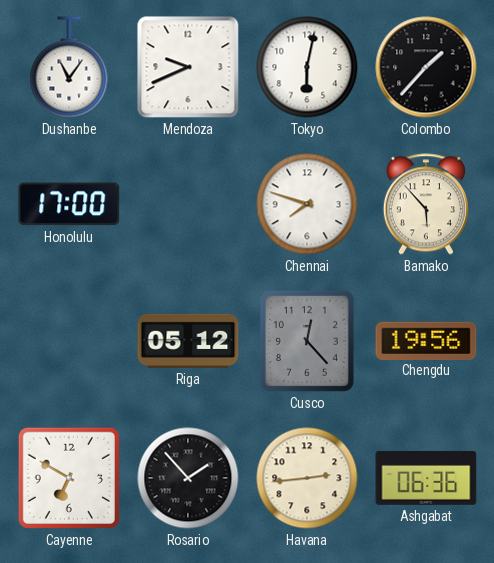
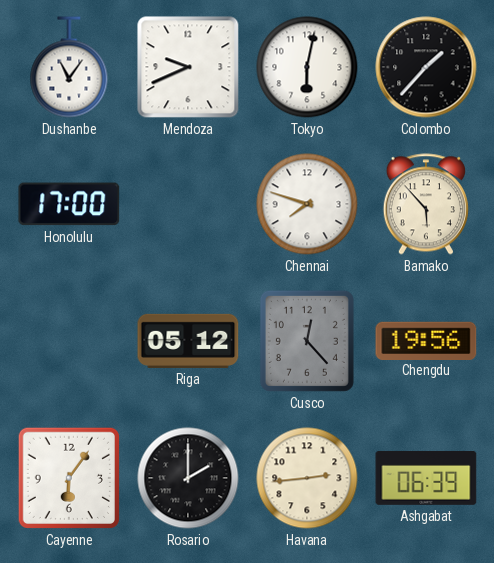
Cayenne: 6:50 -> 6:06
Rosario: 1:53 -> 2:00
Ashgabat: 06:36 -> 06:39
